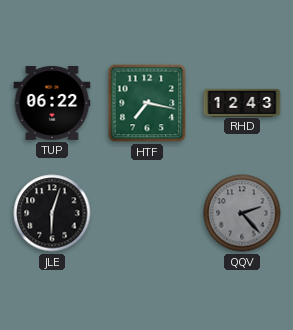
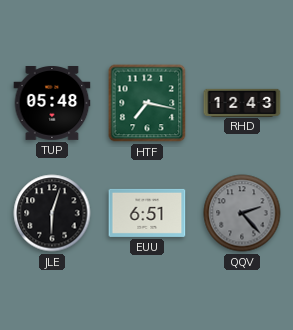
TUP: 06:22 -> 05:48
EUU: none -> 6:51
